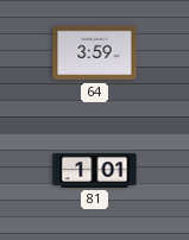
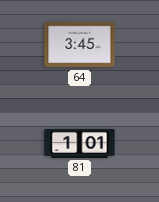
64: 3:59 -> 3:45
